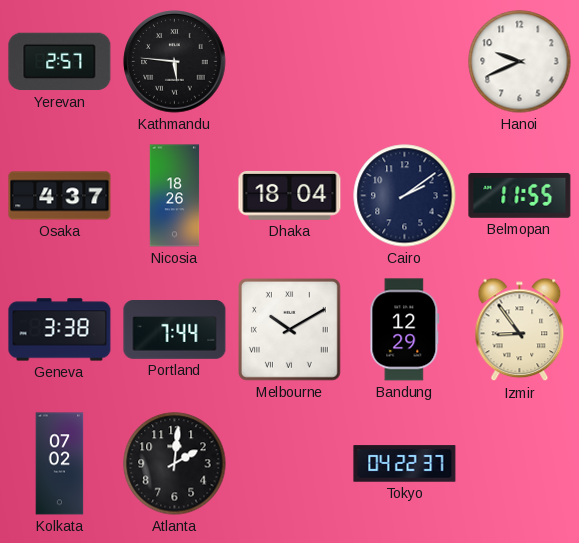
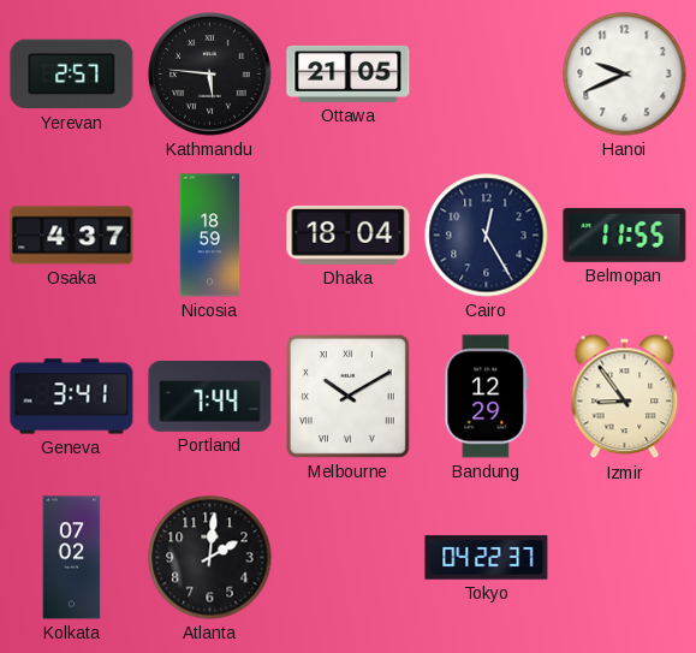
Ottawa: none -> 21:05
Nicosia: 18:26 -> 18:59
Cairo: 2:09 -> 12:25
Geneva: 3:38 -> 3:41
